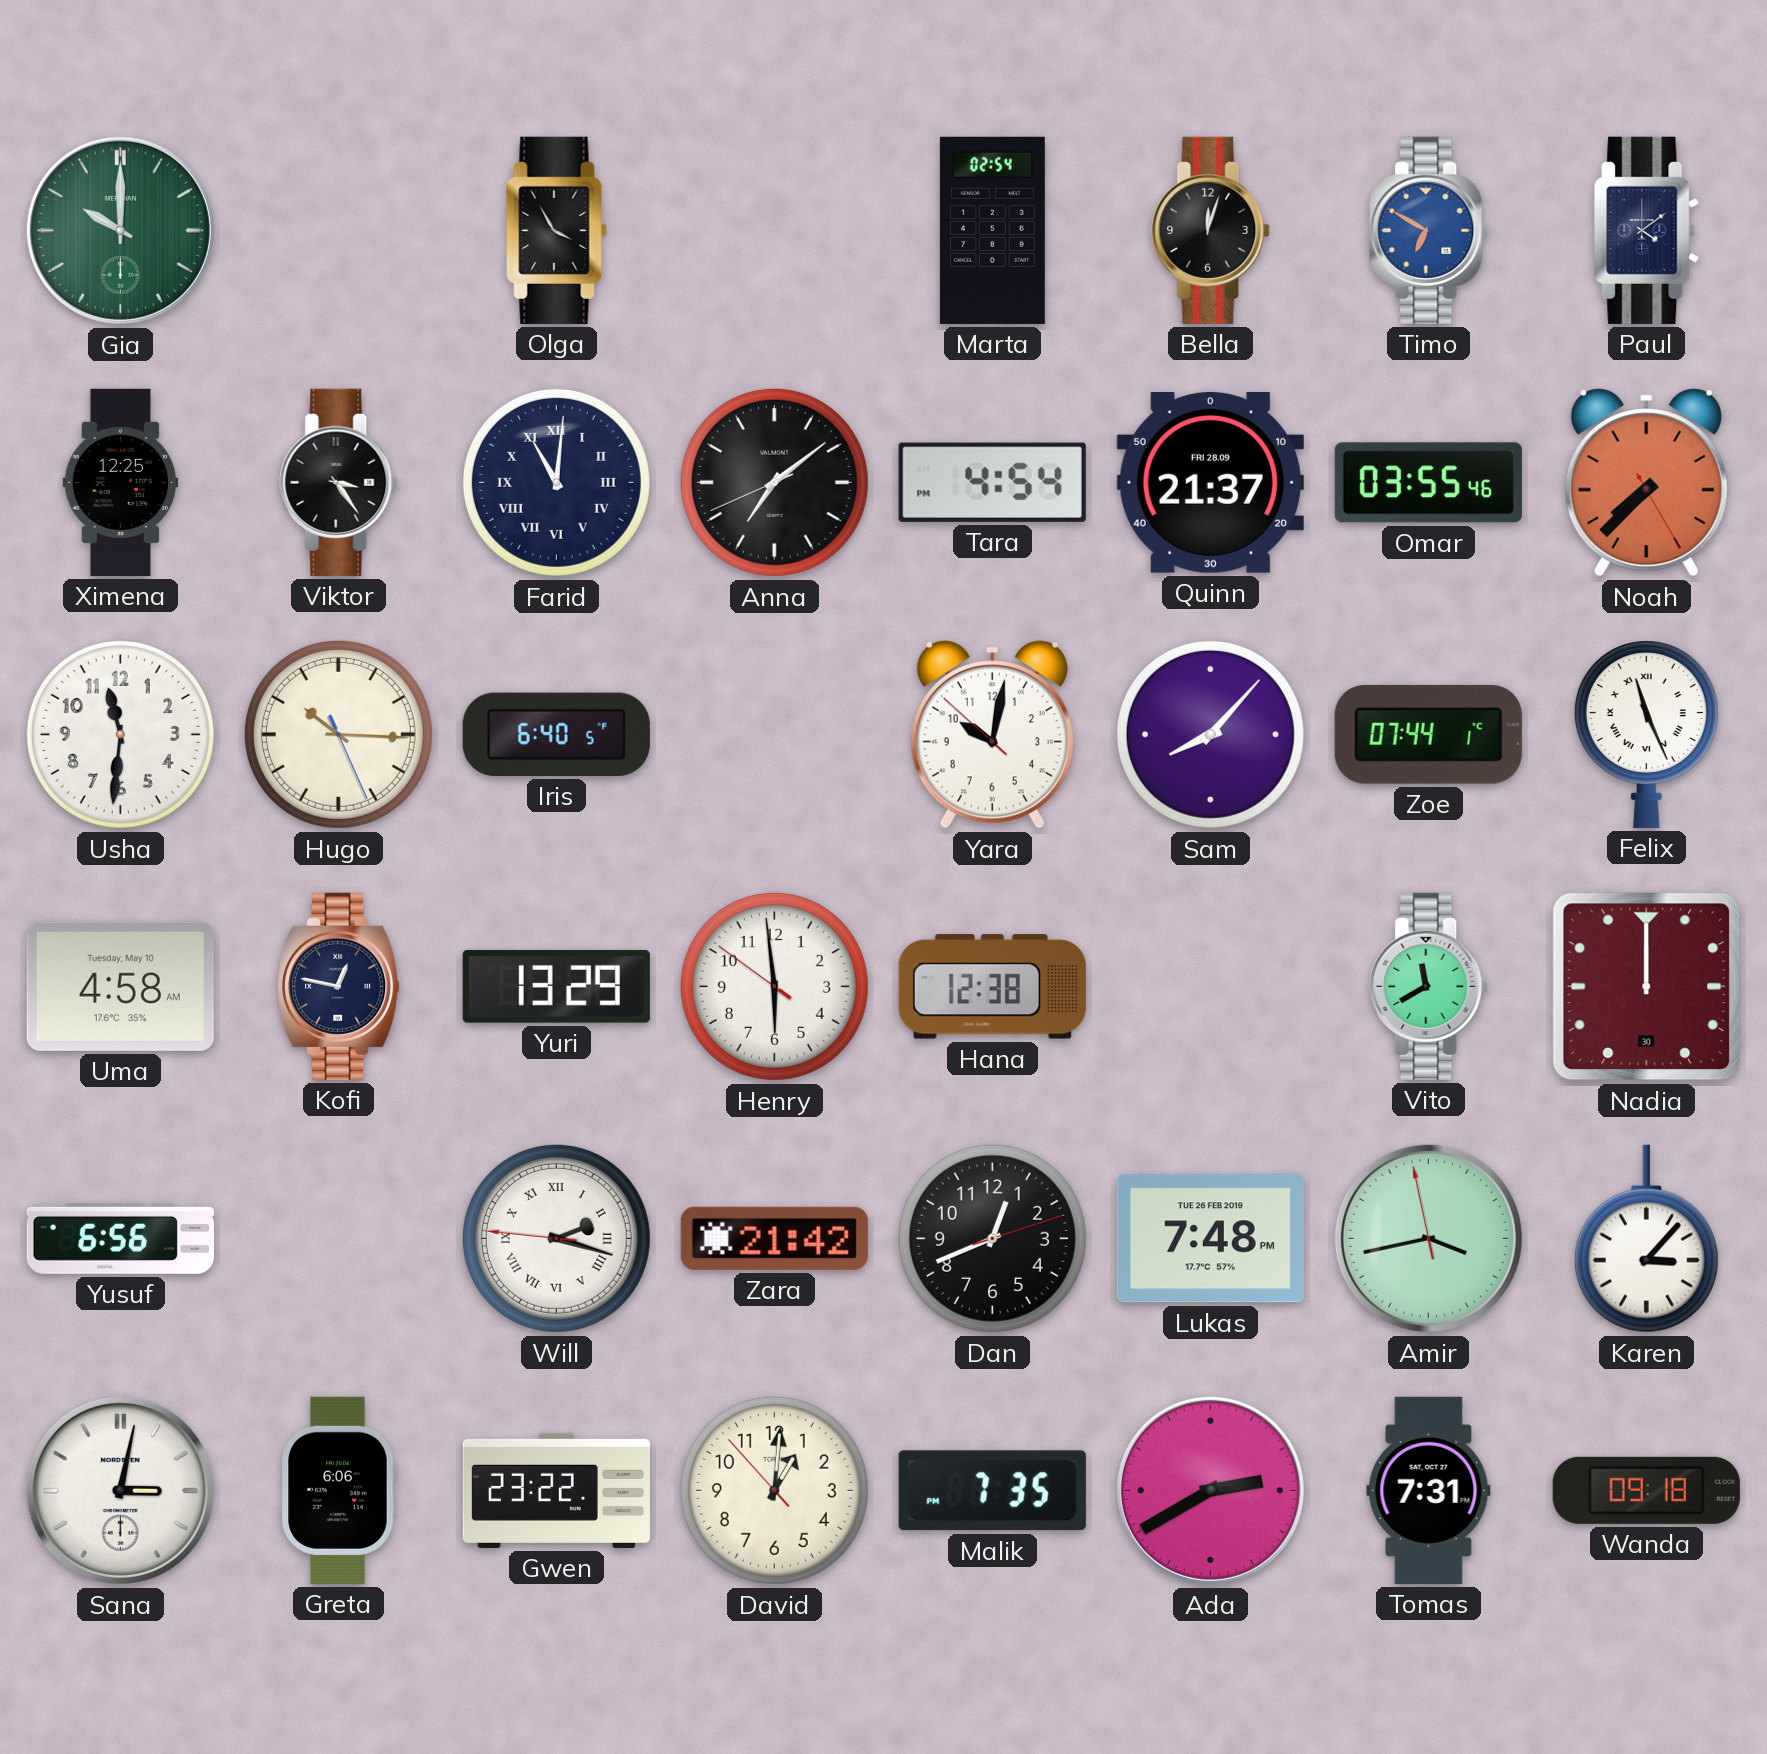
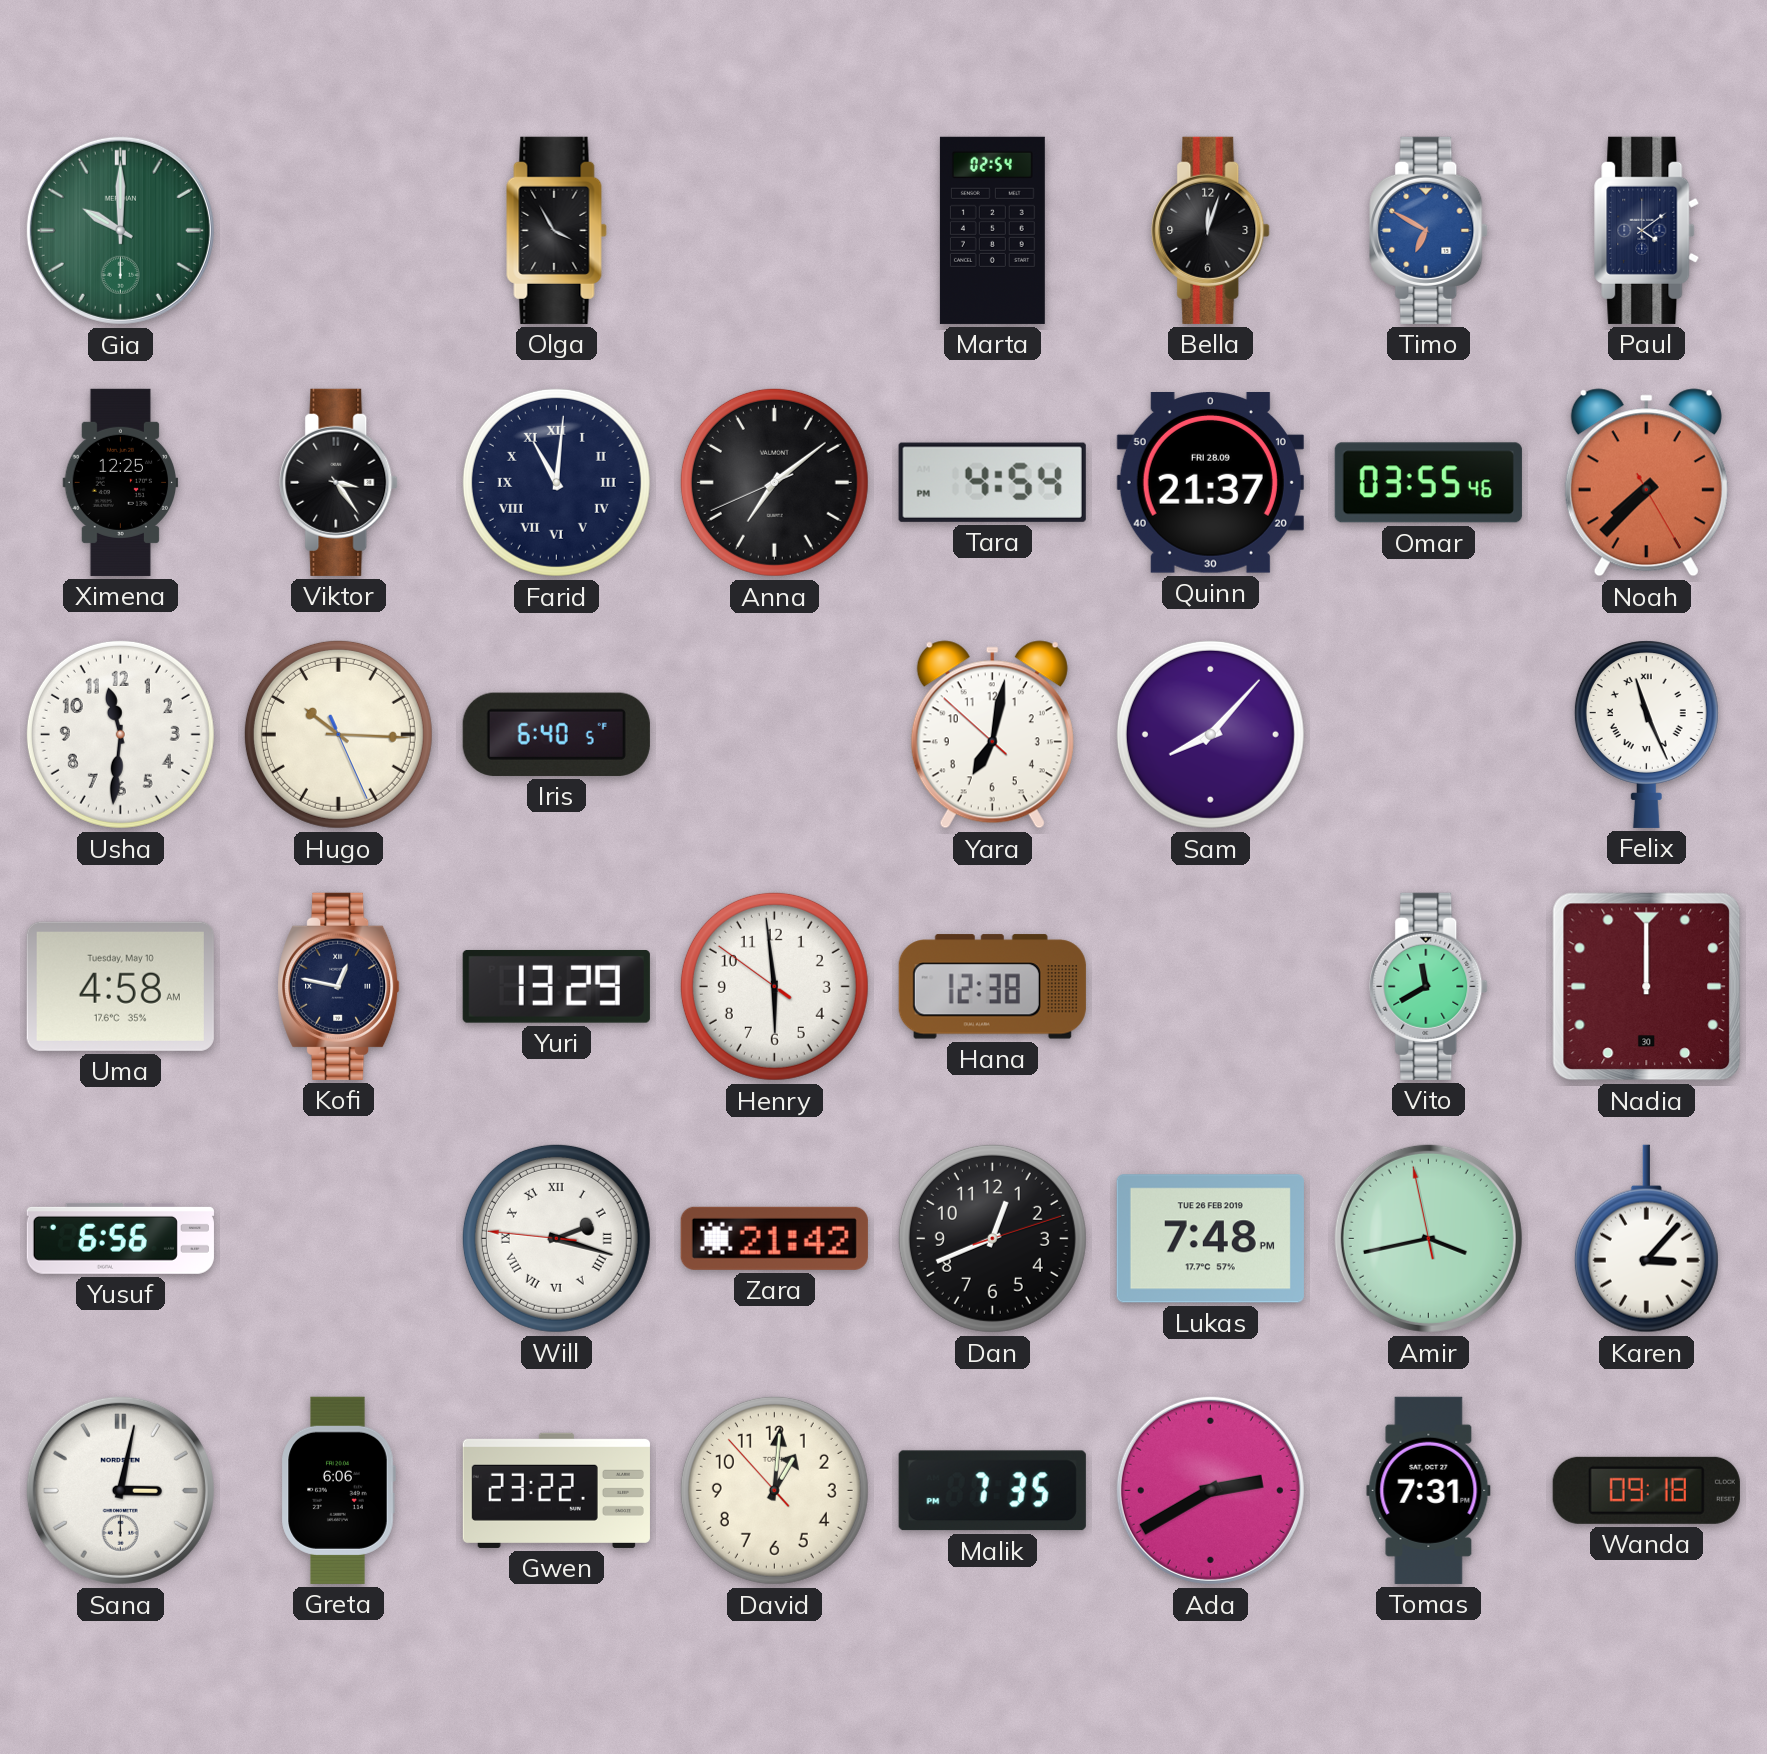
Yara: 10:01 -> 7:01
Zoe: 07:44 -> none
